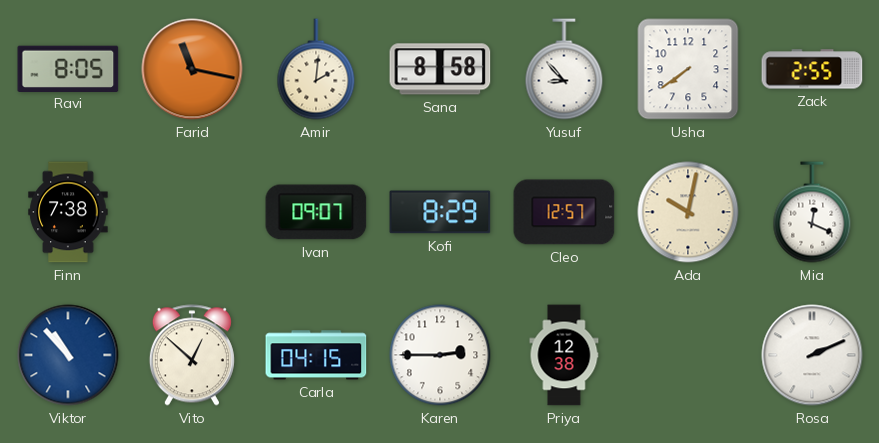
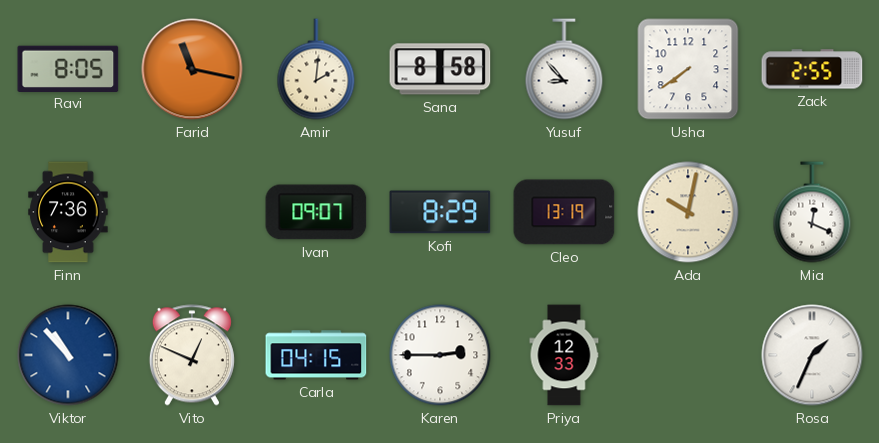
Finn: 7:38 -> 7:36
Cleo: 12:57 -> 13:19
Vito: 12:52 -> 12:49
Priya: 12:38 -> 12:33
Rosa: 2:11 -> 1:34
